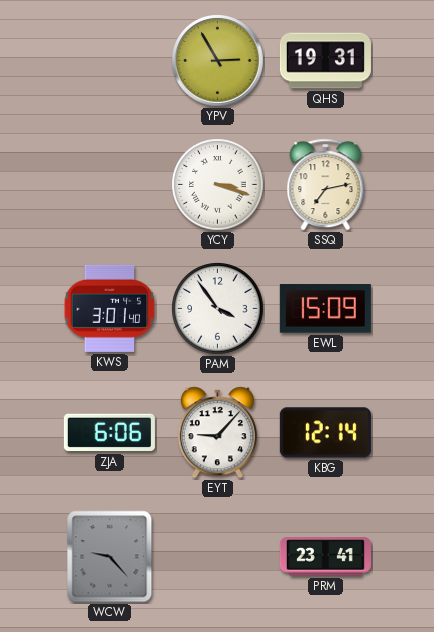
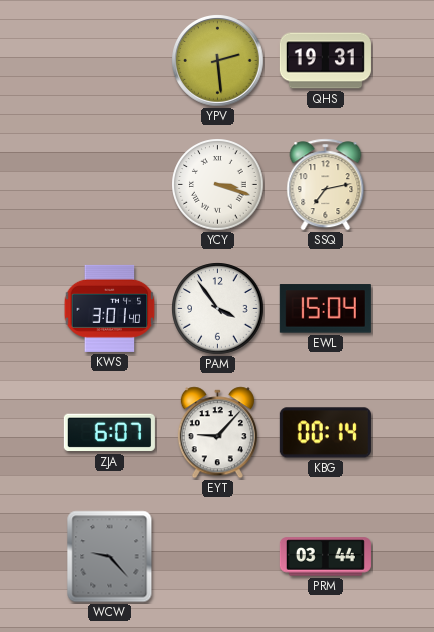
YPV: 2:55 -> 2:29
EWL: 15:09 -> 15:04
ZJA: 6:06 -> 6:07
KBG: 12:14 -> 00:14
PRM: 23:41 -> 03:44
